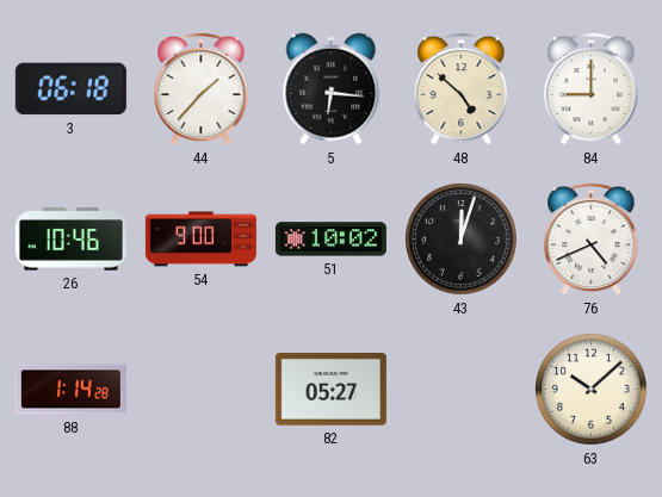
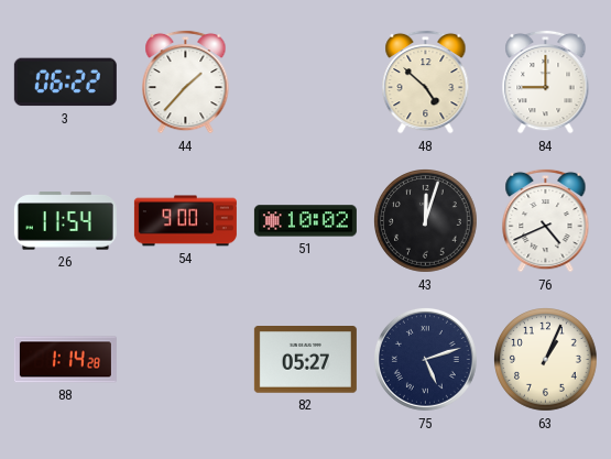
3: 06:18 -> 06:22
5: 6:16 -> none
26: 10:46 -> 11:54
75: none -> 5:12
63: 10:08 -> 1:04
